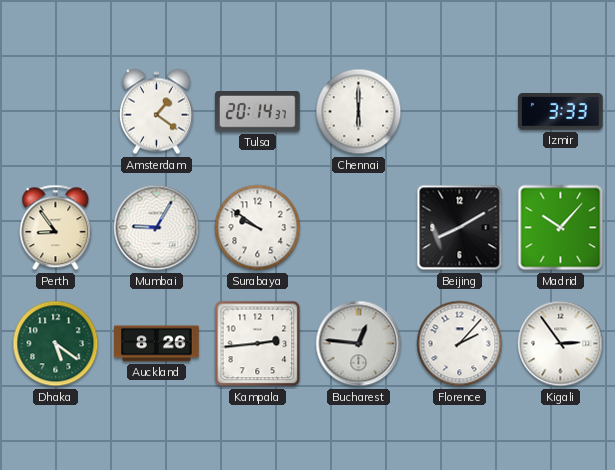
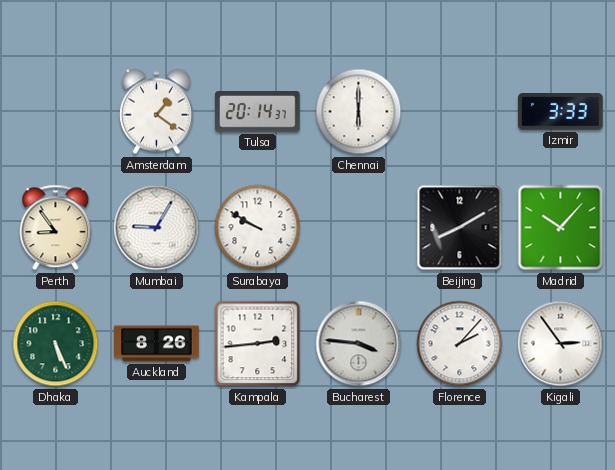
Surabaya: 9:51 -> 9:50
Dhaka: 5:21 -> 5:26
Bucharest: 12:46 -> 3:46
